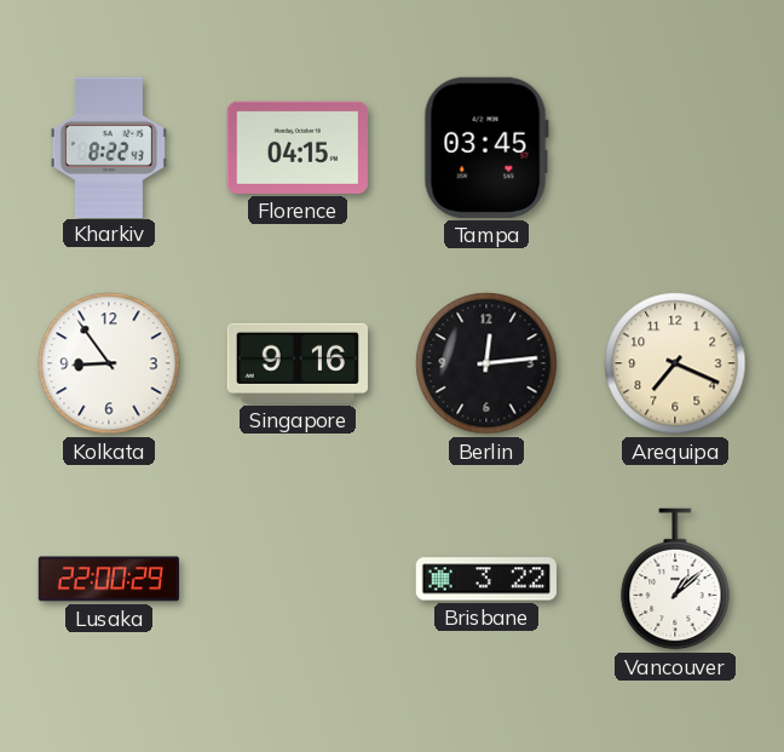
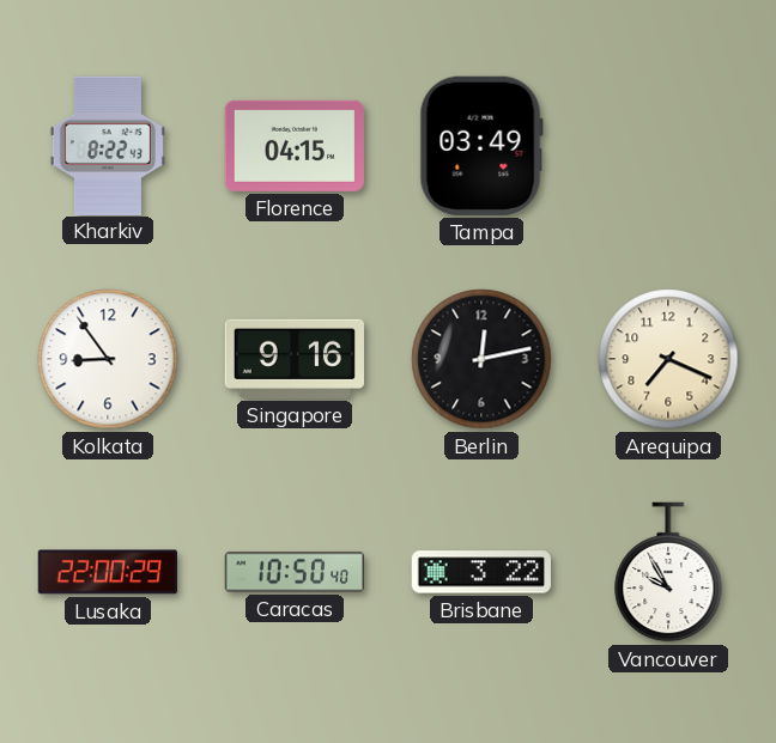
Tampa: 03:45 -> 03:49
Berlin: 12:14 -> 12:13
Caracas: none -> 10:50
Vancouver: 1:08 -> 9:55
